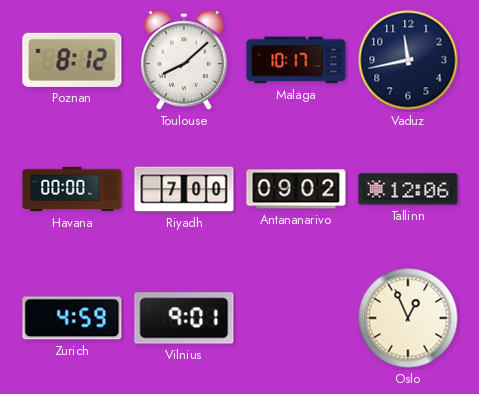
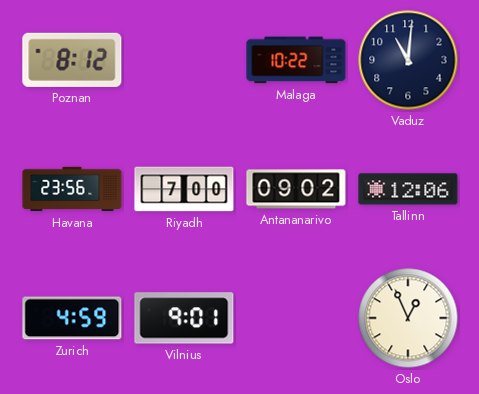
Toulouse: 8:08 -> none
Malaga: 10:17 -> 10:22
Vaduz: 11:43 -> 11:01
Havana: 00:00 -> 23:56
